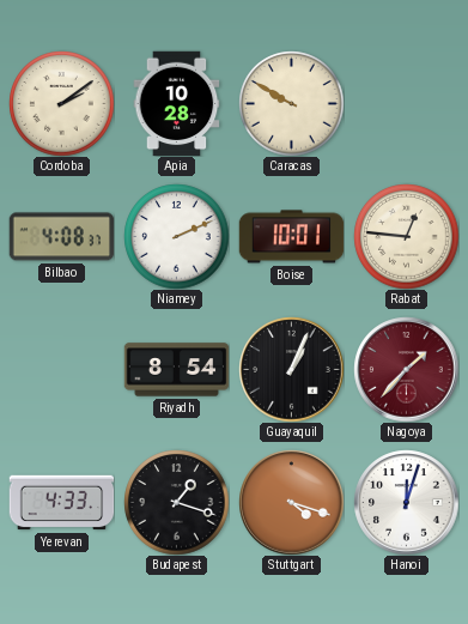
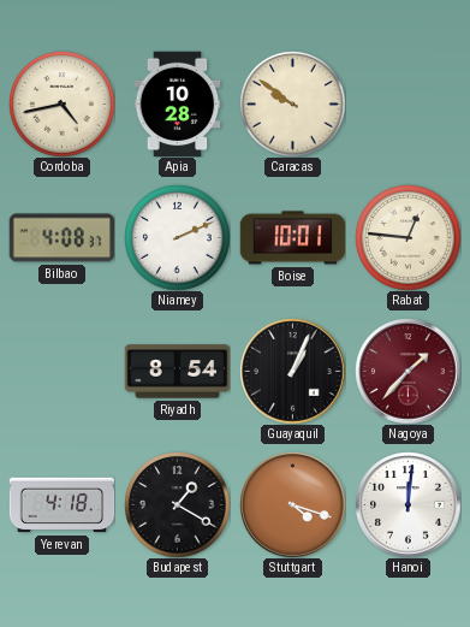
Cordoba: 2:09 -> 4:43
Caracas: 9:50 -> 9:51
Yerevan: 4:33 -> 4:18
Budapest: 1:18 -> 1:20
Hanoi: 12:03 -> 12:01
